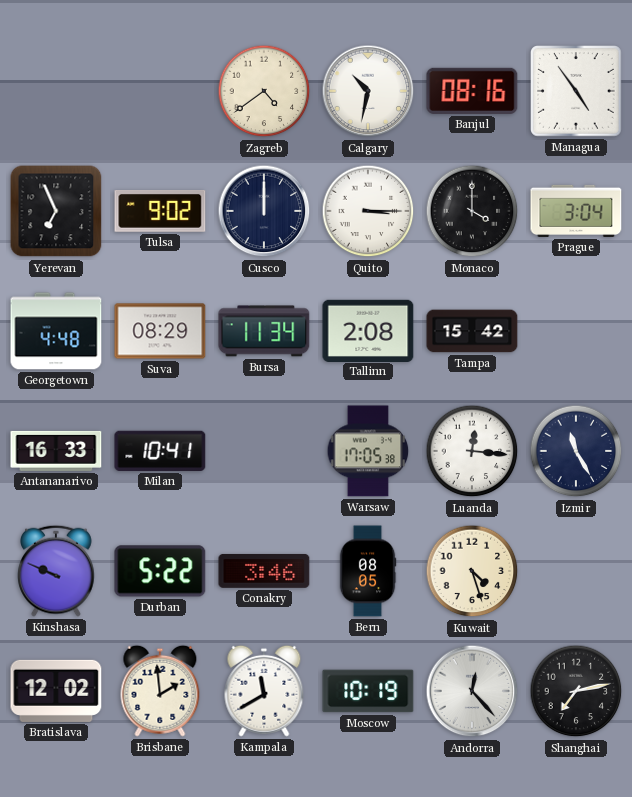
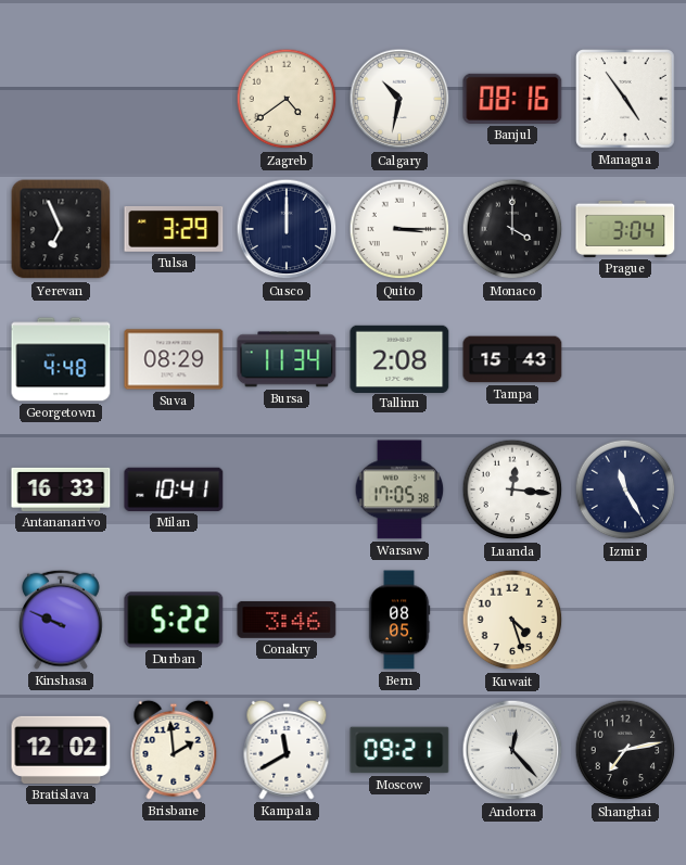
Tulsa: 9:02 -> 3:29
Tampa: 15:42 -> 15:43
Moscow: 10:19 -> 09:21
